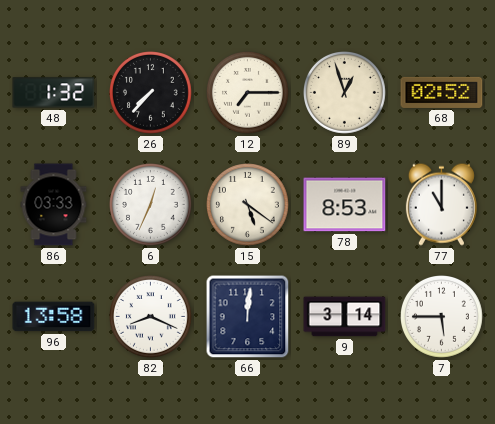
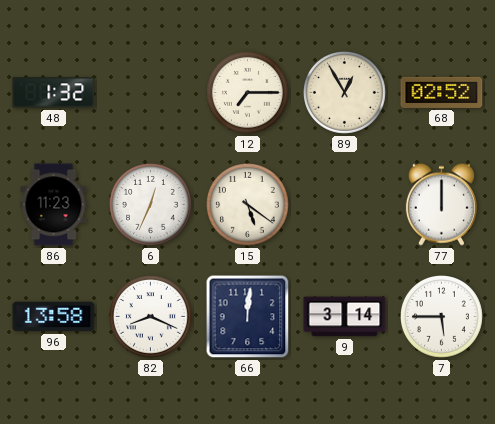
26: 7:37 -> none
89: 12:57 -> 12:55
86: 03:33 -> 11:23
78: 8:53 -> none
77: 11:00 -> 12:00
